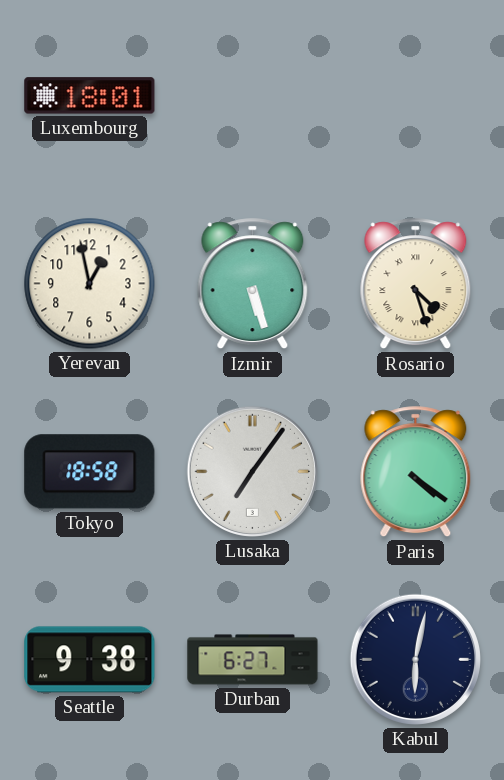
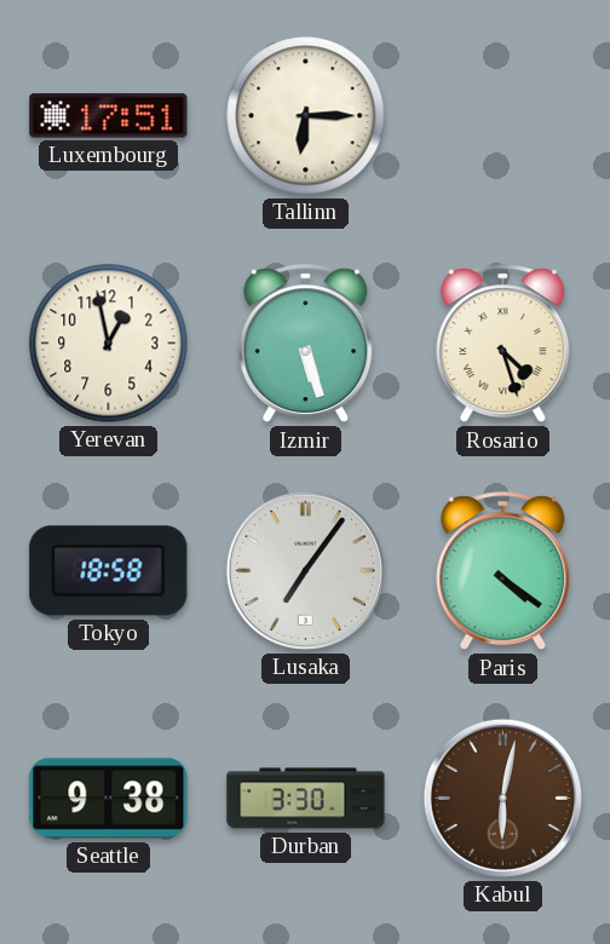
Luxembourg: 18:01 -> 17:51
Tallinn: none -> 6:15
Durban: 6:27 -> 3:30
Kabul dial: navy -> brown
